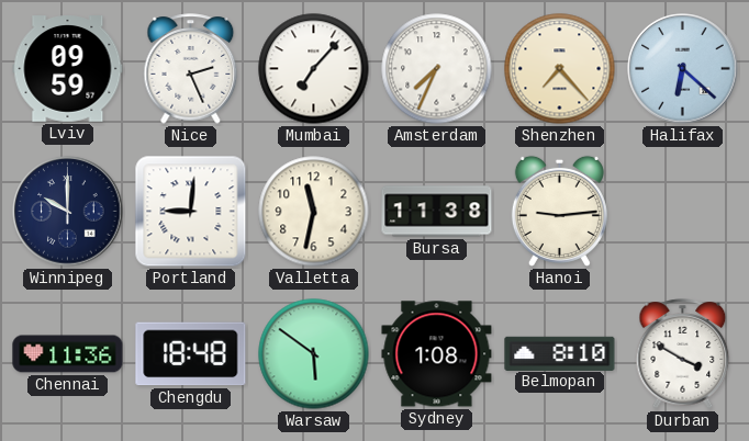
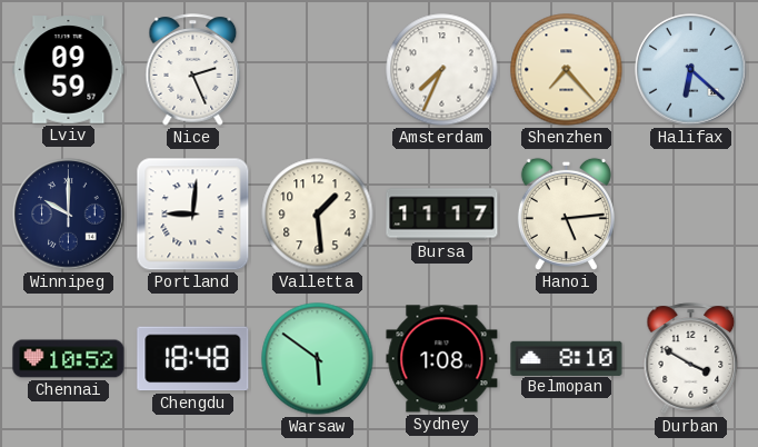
Mumbai: 7:07 -> none
Valletta: 11:32 -> 1:29
Bursa: 11:38 -> 11:17
Hanoi: 9:14 -> 5:14
Chennai: 11:36 -> 10:52
